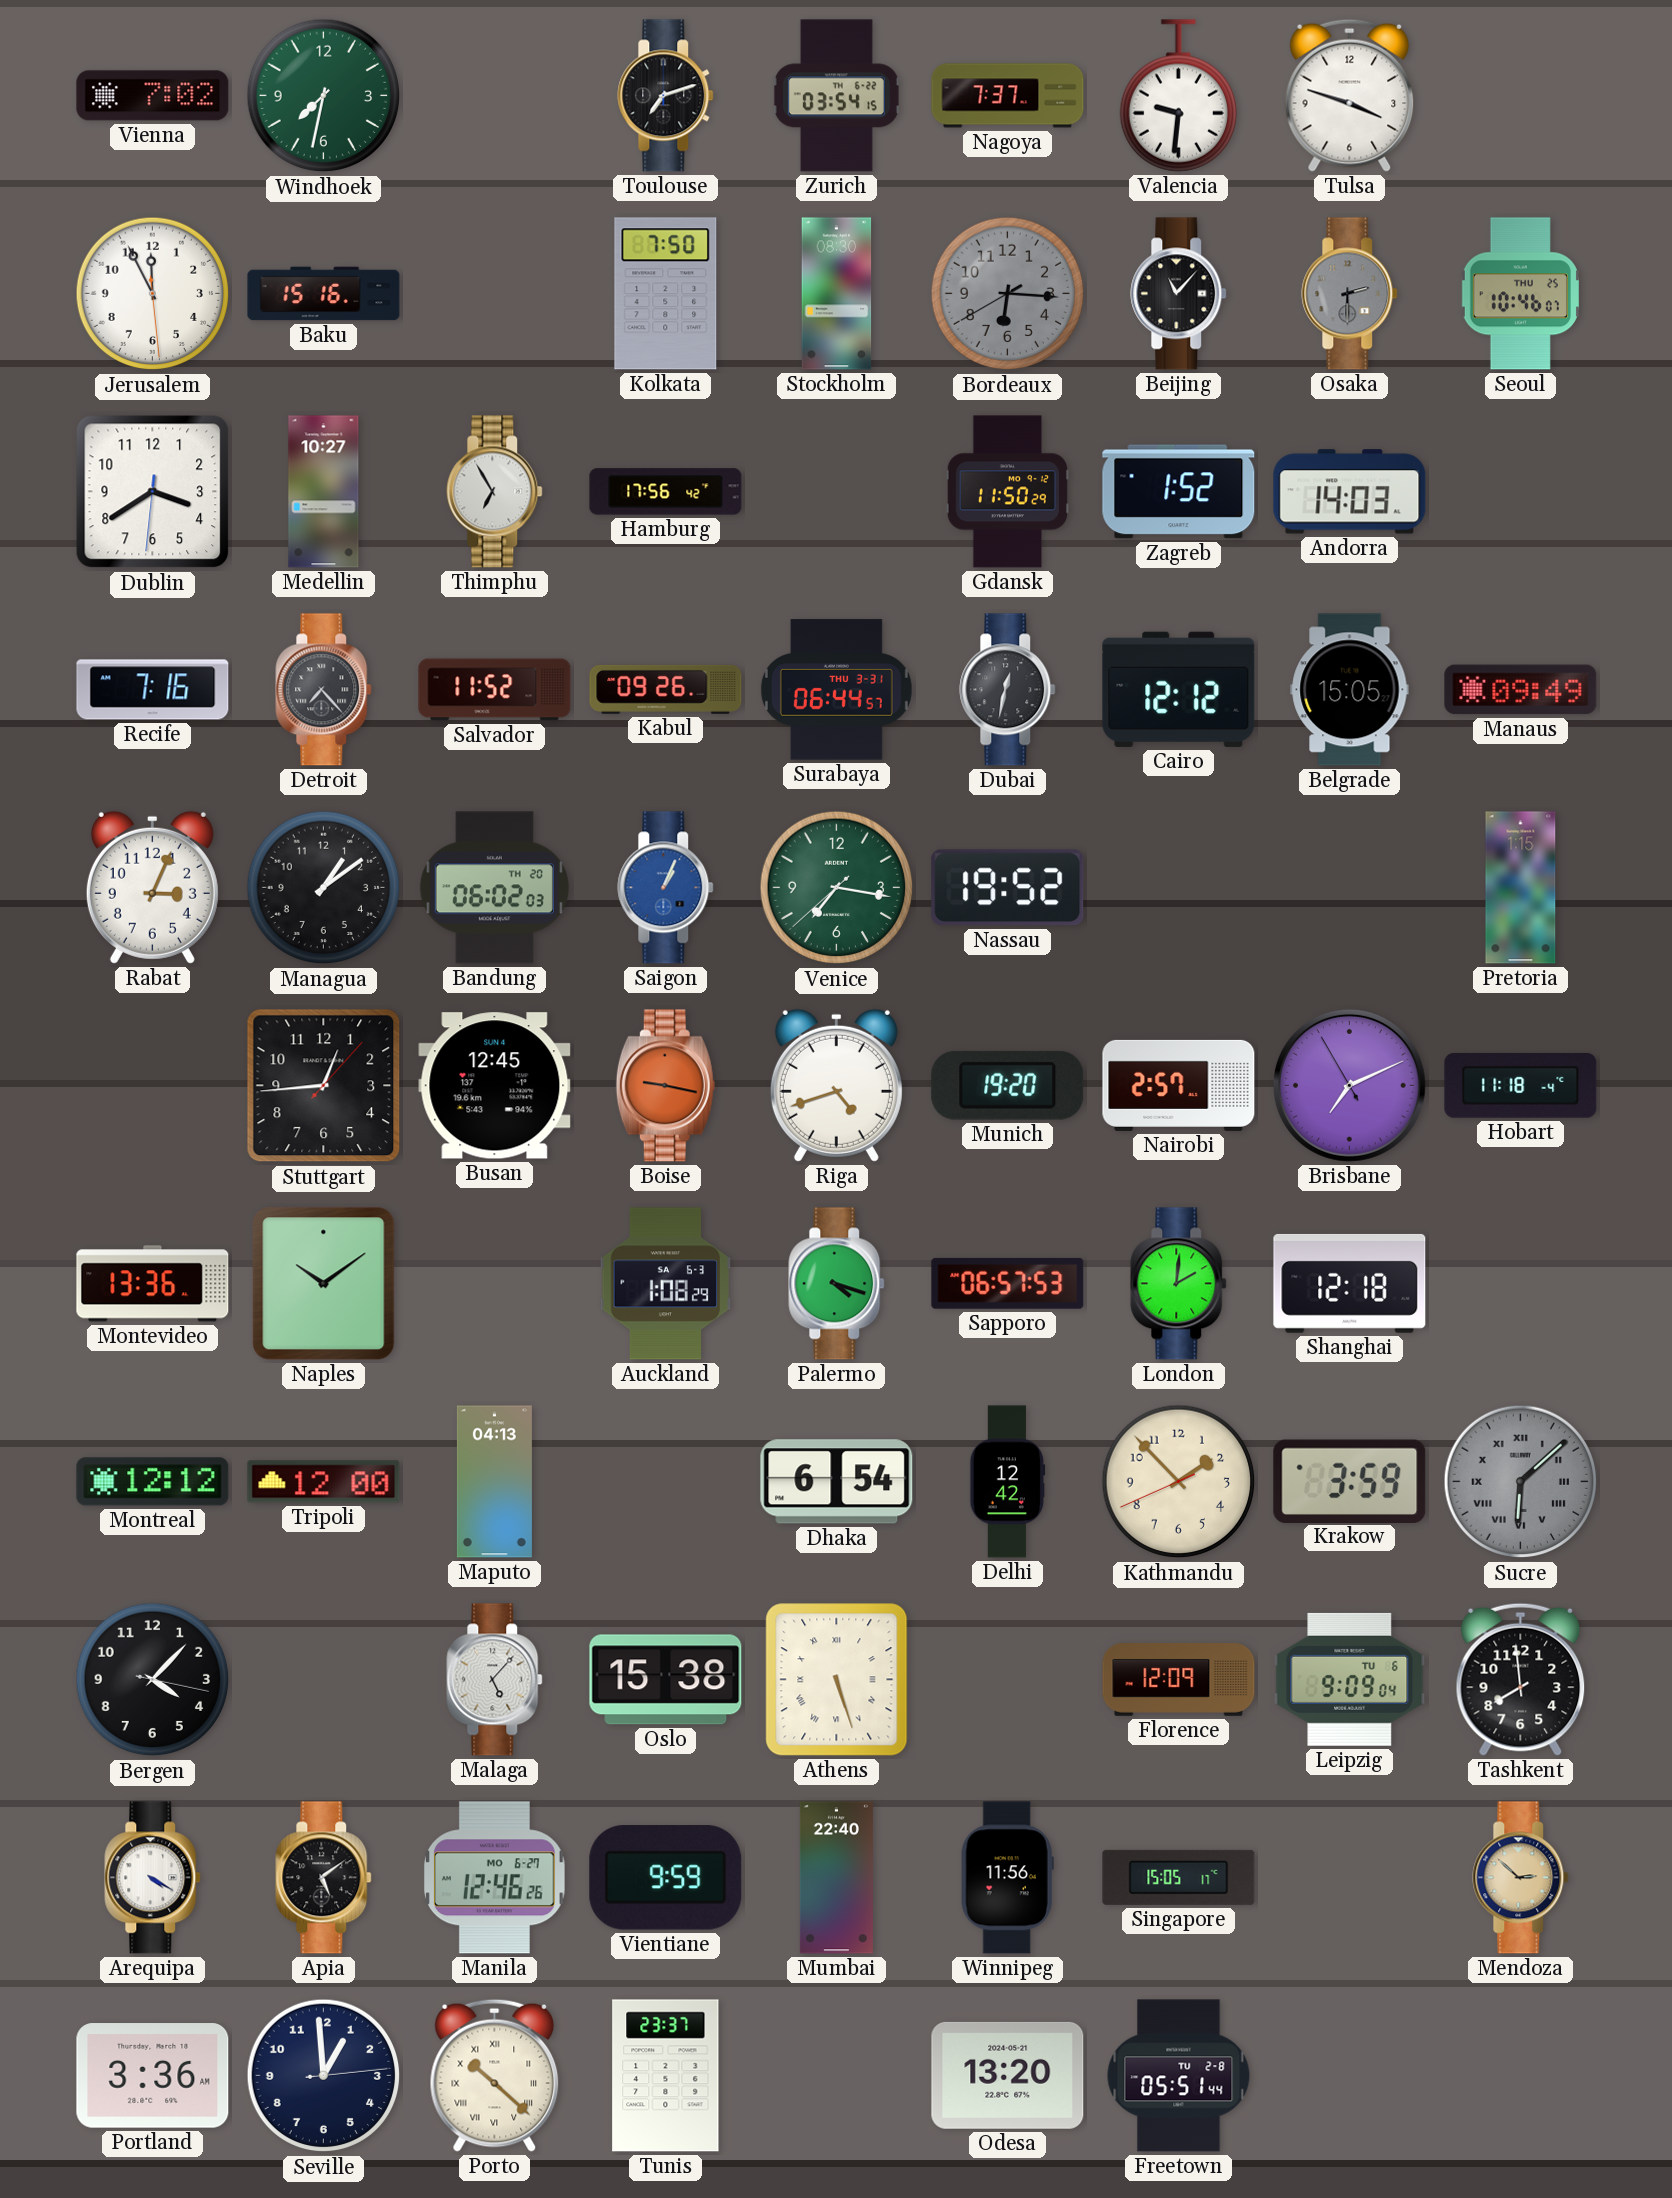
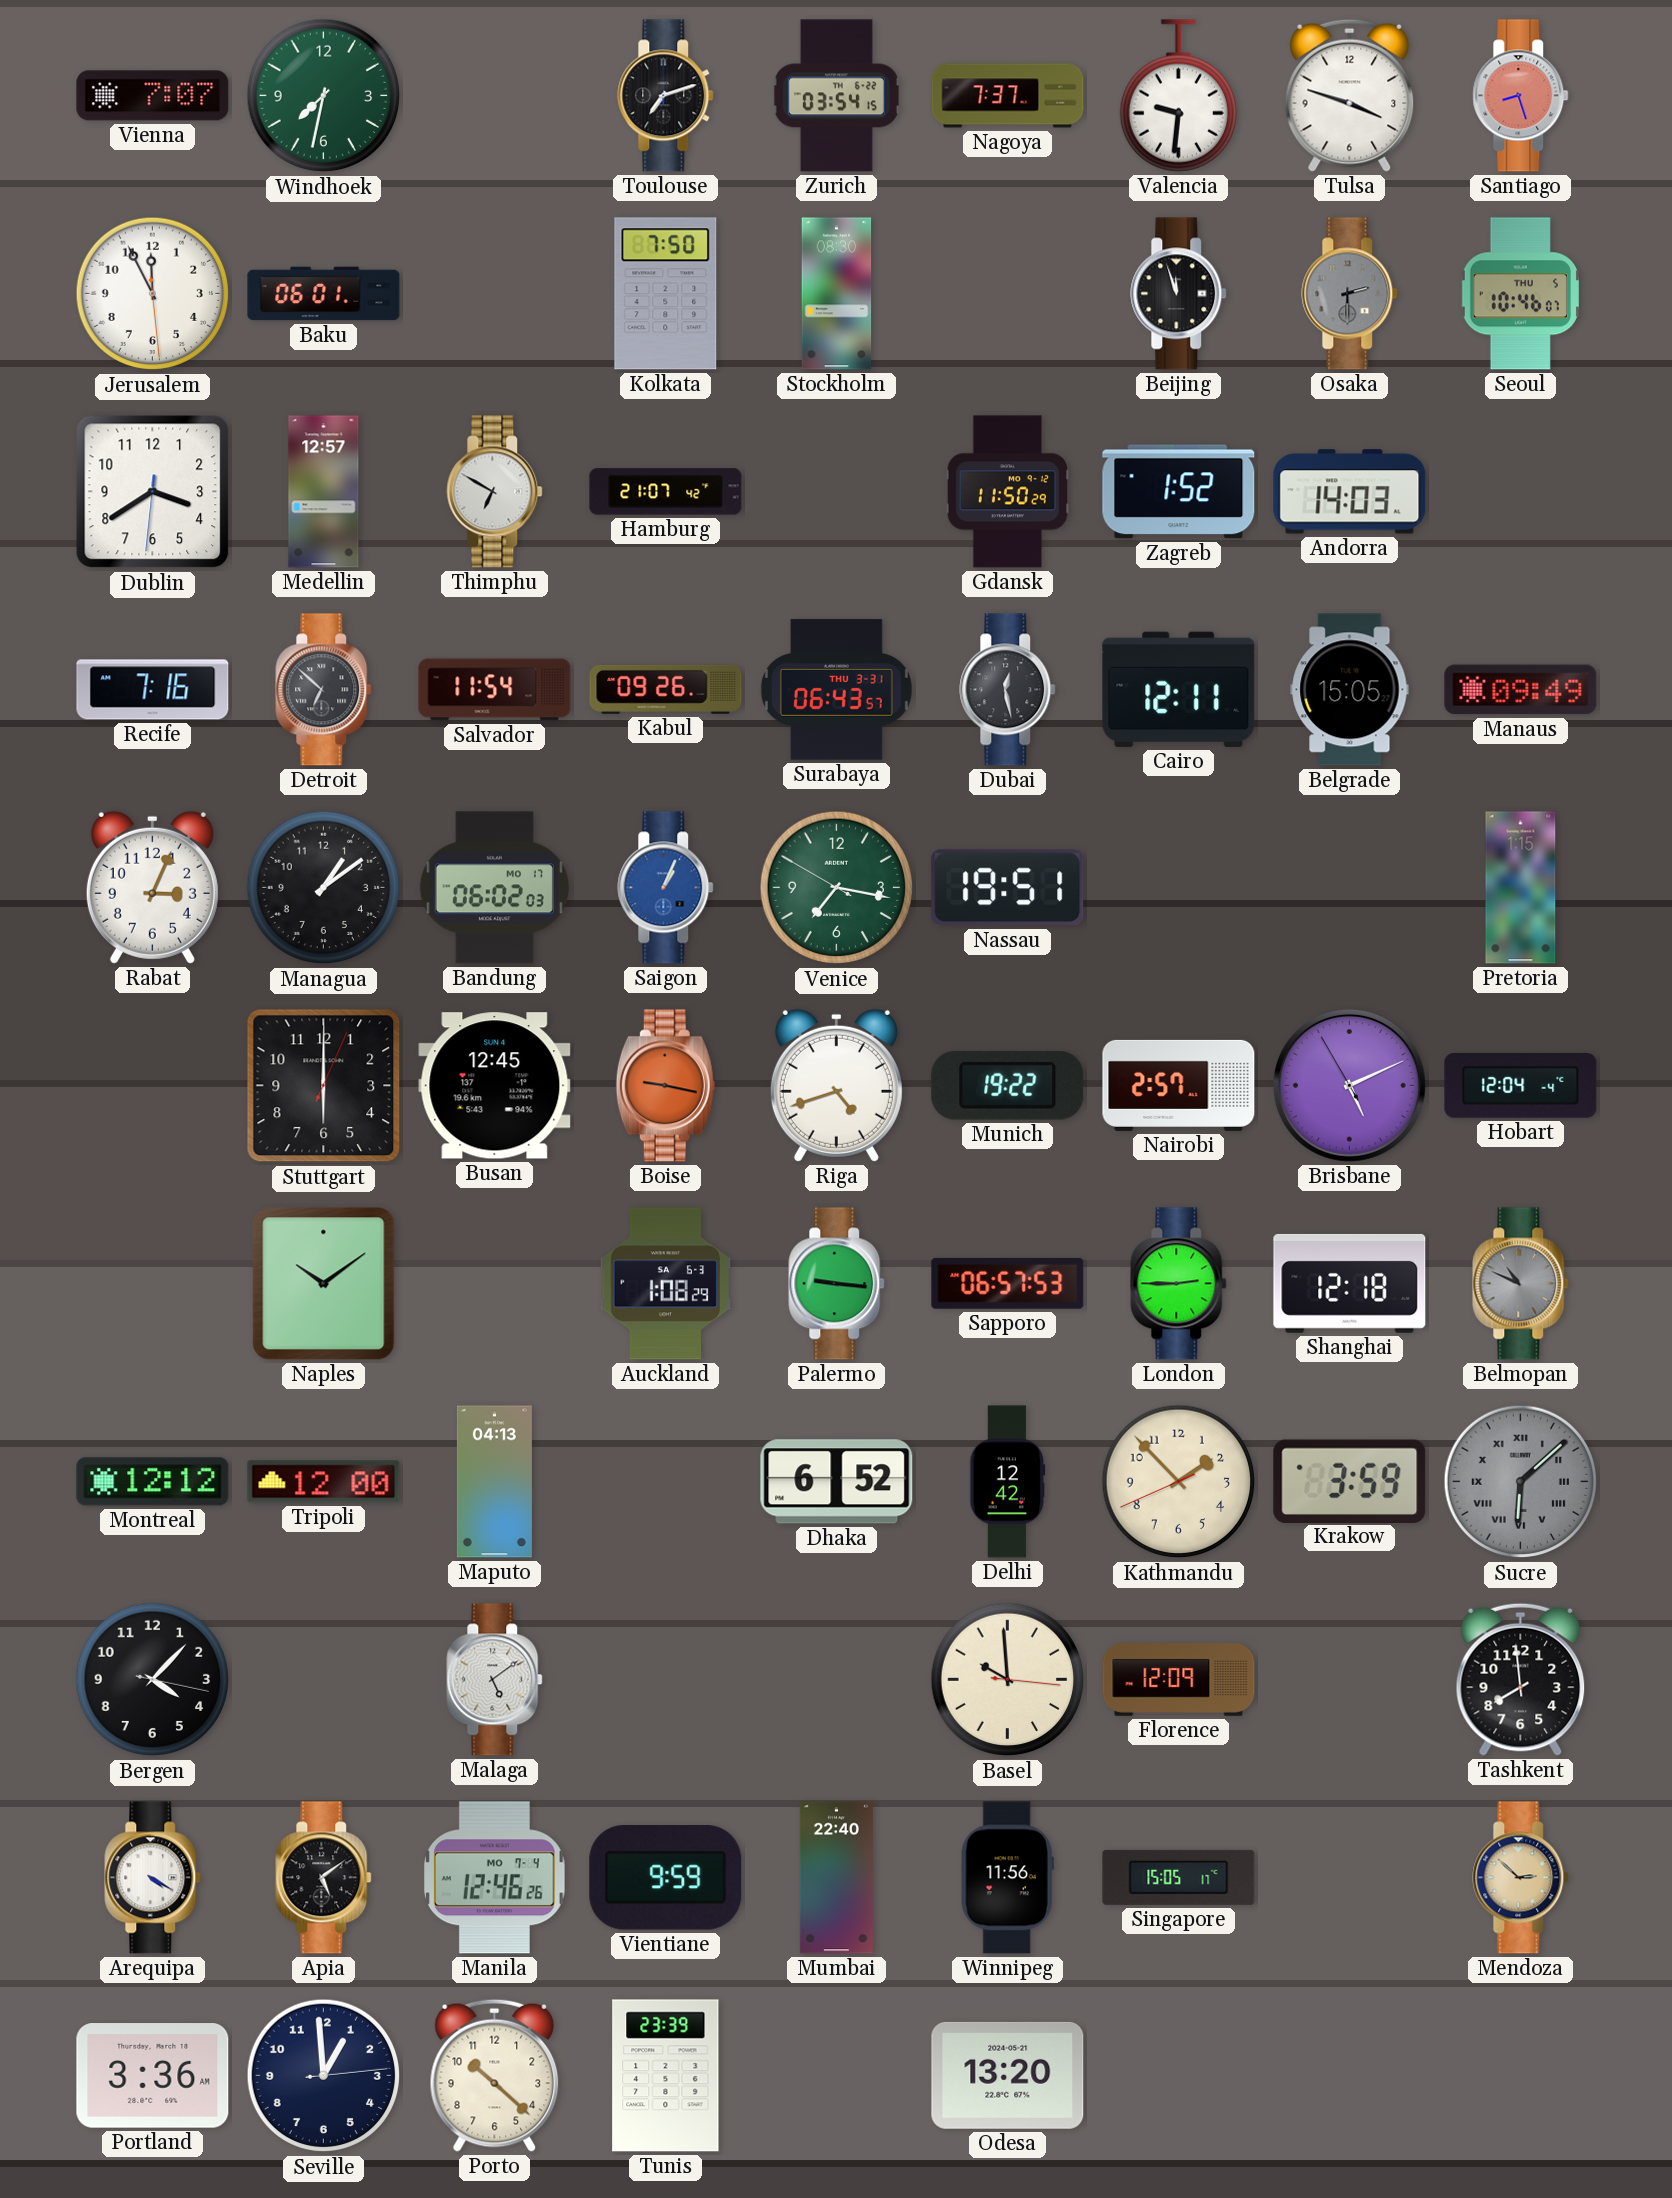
Vienna: 7:02 -> 7:07
Santiago: none -> 8:27
Baku: 15:16 -> 06:01
Bordeaux: 6:15 -> none
Beijing: 11:07 -> 11:57
Seoul date: THU 25 -> THU 5
Medellin: 10:27 -> 12:57
Thimphu: 6:55 -> 6:50
Hamburg: 17:56 -> 21:07
Detroit: 7:23 -> 6:52
Salvador: 11:52 -> 11:54
Surabaya: 06:44 -> 06:43
Dubai: 12:32 -> 12:28
Cairo: 12:12 -> 12:11
Bandung date: TH 20 -> MO 17
Venice: 7:16:38 -> 7:16:50
Nassau: 19:52 -> 19:51
Stuttgart: 12:44 -> 6:00
Munich: 19:20 -> 19:22
Brisbane: 7:10 -> 5:10
Hobart: 11:18 -> 12:04
Montevideo: 13:36 -> none
Palermo: 4:18 -> 9:16
London: 2:01 -> 2:45
Belmopan: none -> 10:49
Dhaka: 6:54 -> 6:52
Malaga: 5:07 -> 5:09
Oslo: 15:38 -> none
Athens: 5:27 -> none
Basel: none -> 9:59
Leipzig: 9:09 -> none
Manila date: MO 6-27 -> MO 7-4
Porto numerals: Roman -> Arabic
Tunis: 23:37 -> 23:39
Freetown: 05:51 -> none
